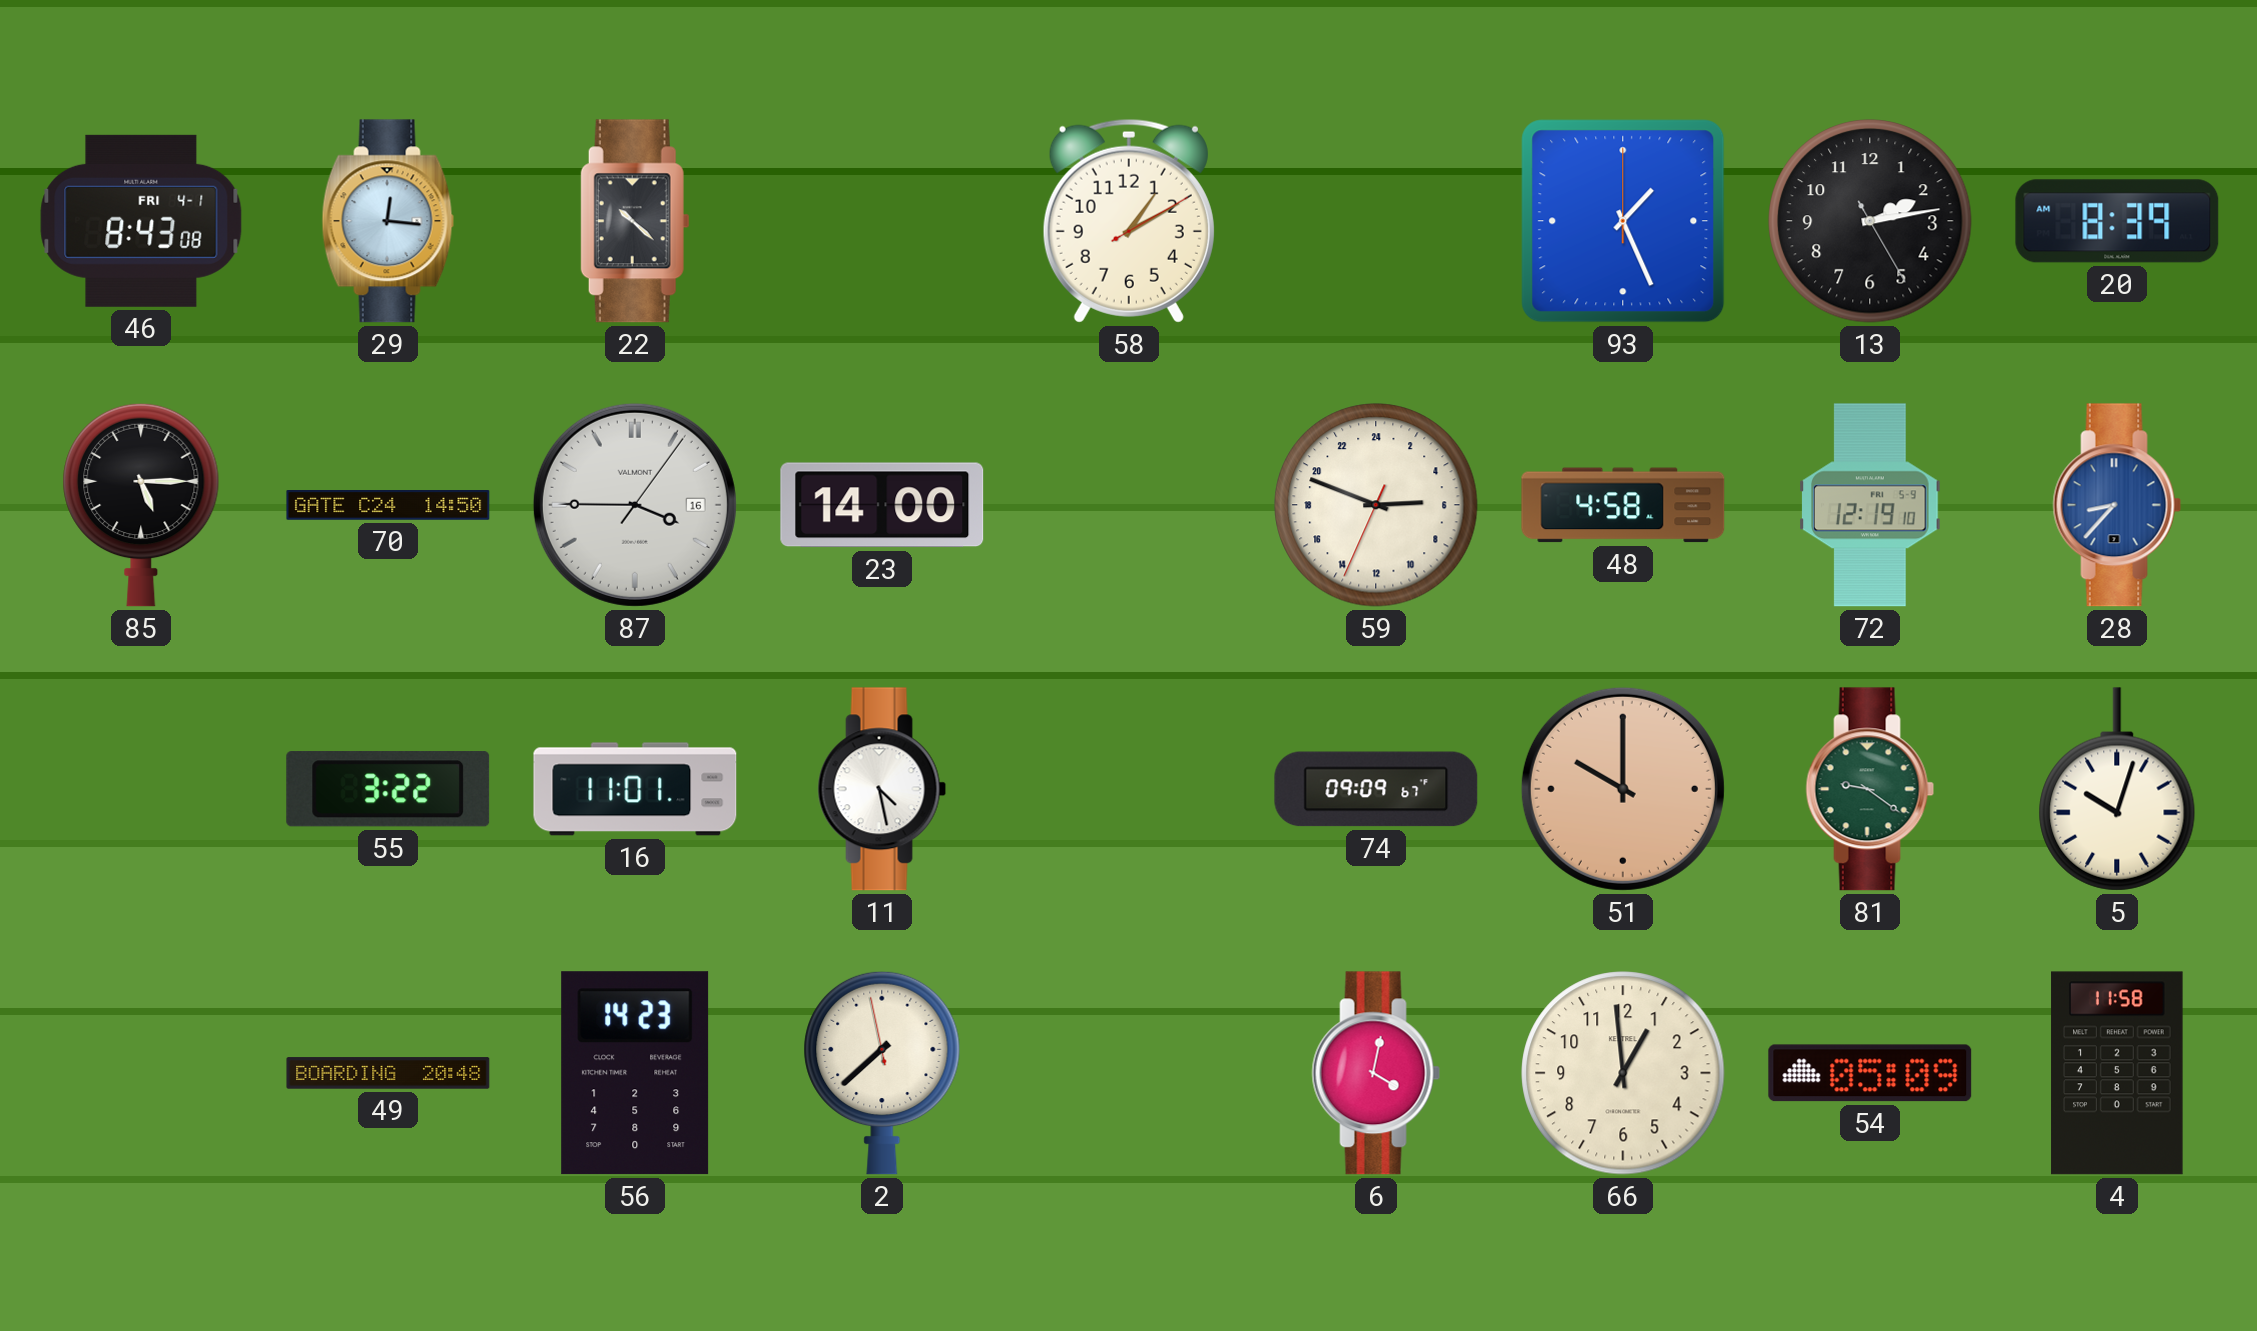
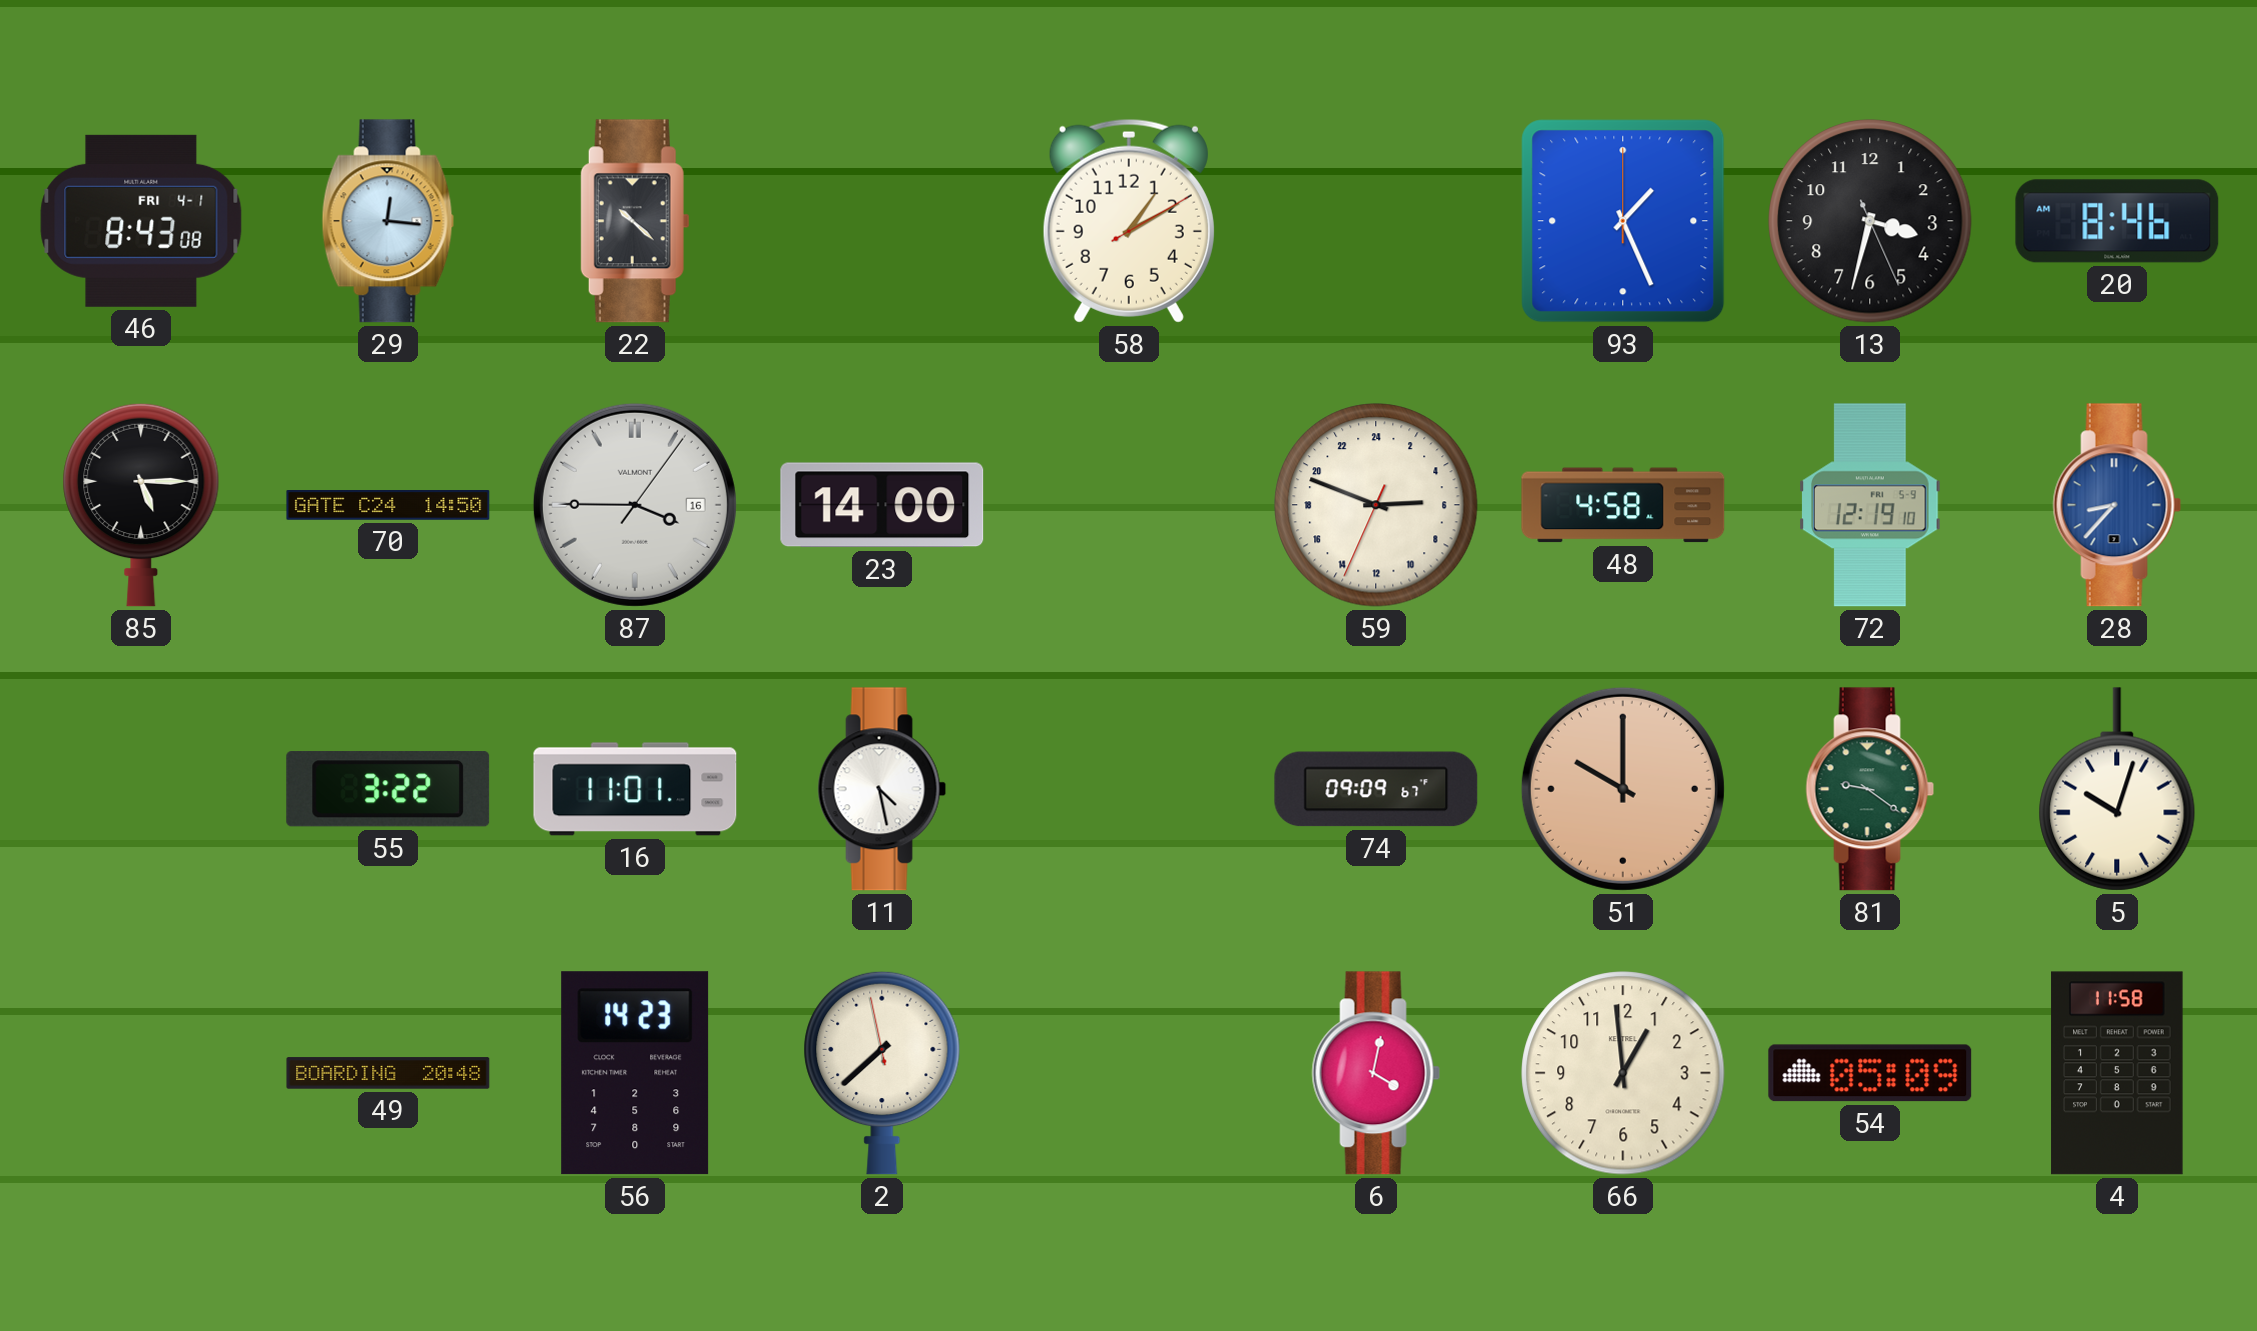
13: 2:13 -> 3:32
20: 8:39 -> 8:46
